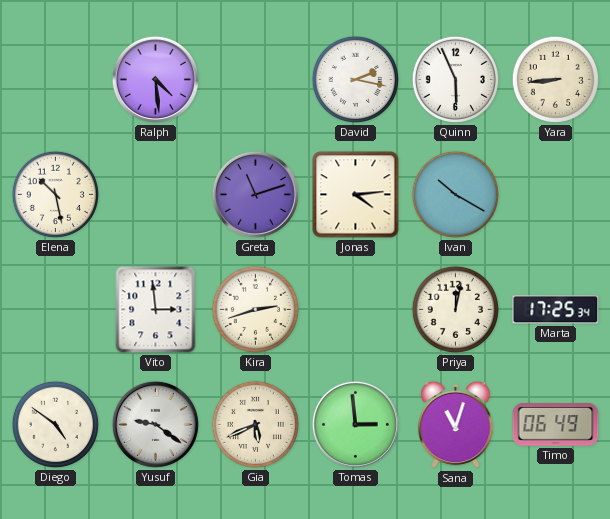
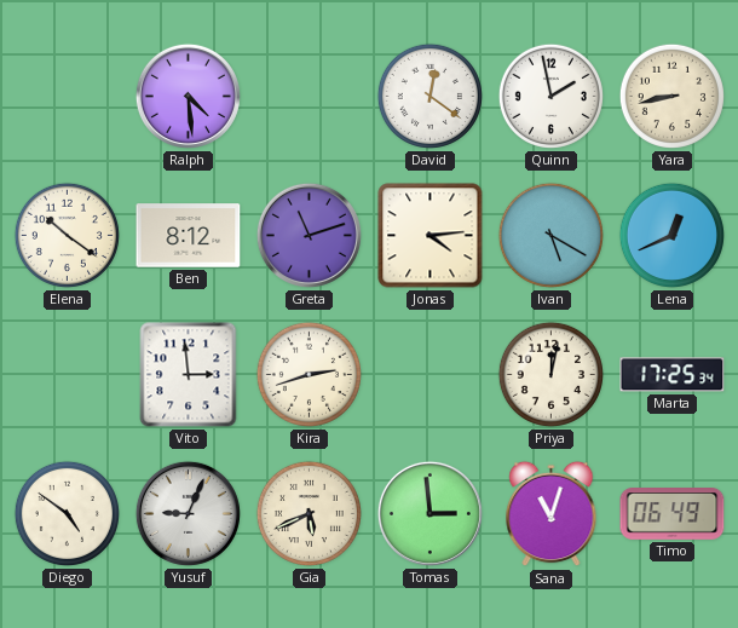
David: 2:17 -> 12:21
Quinn: 5:56 -> 1:58
Yara: 8:44 -> 8:43
Elena: 10:28 -> 10:21
Ben: none -> 8:12
Ivan: 10:20 -> 5:20
Lena: none -> 12:41
Yusuf: 9:21 -> 9:04
